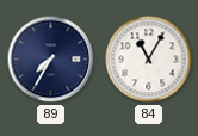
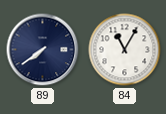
89: 7:35 -> 7:39
